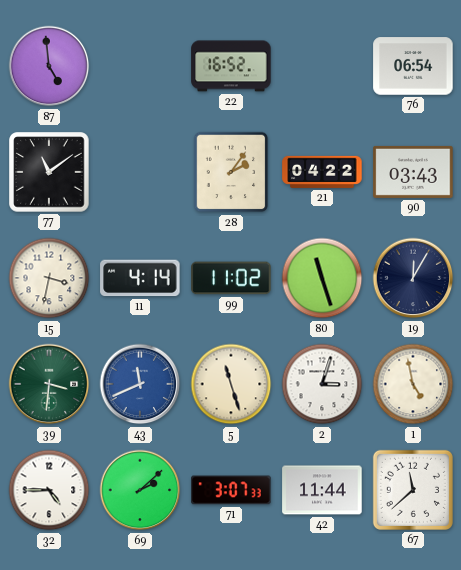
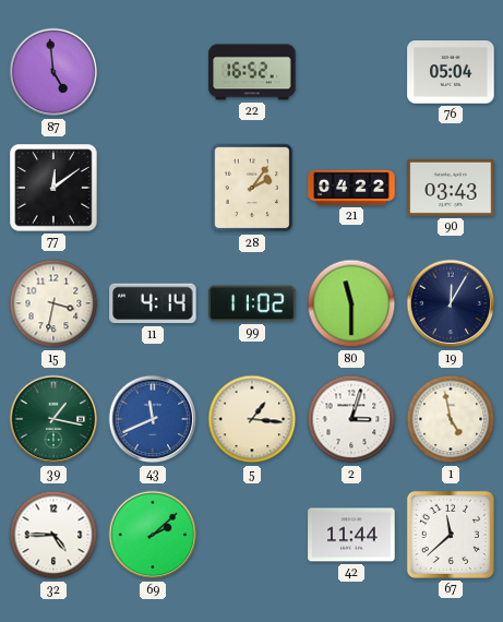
76: 06:54 -> 05:04
77: 11:09 -> 12:09
80: 11:27 -> 11:30
39: 3:31 -> 1:17
5: 11:27 -> 1:16
71: 3:07 -> none
